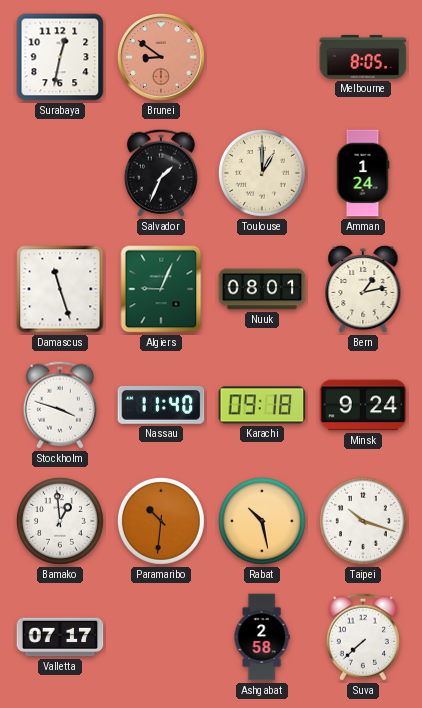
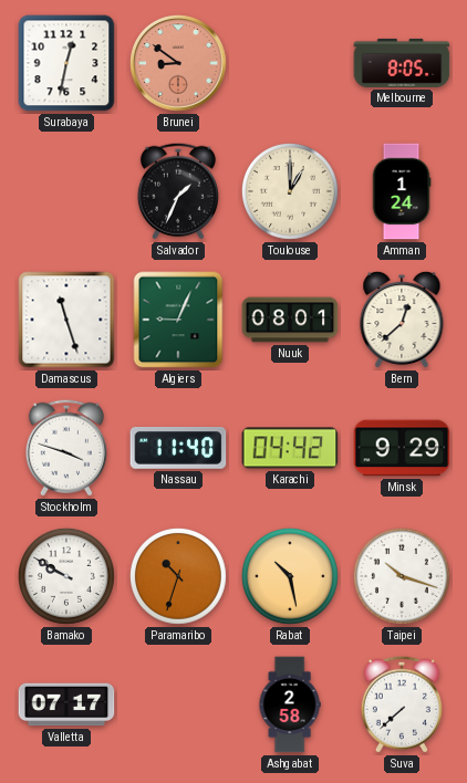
Bern: 1:13 -> 12:38
Karachi: 09:18 -> 04:42
Minsk: 9:24 -> 9:29
Bamako: 12:59 -> 9:50
Paramaribo: 10:31 -> 10:33
